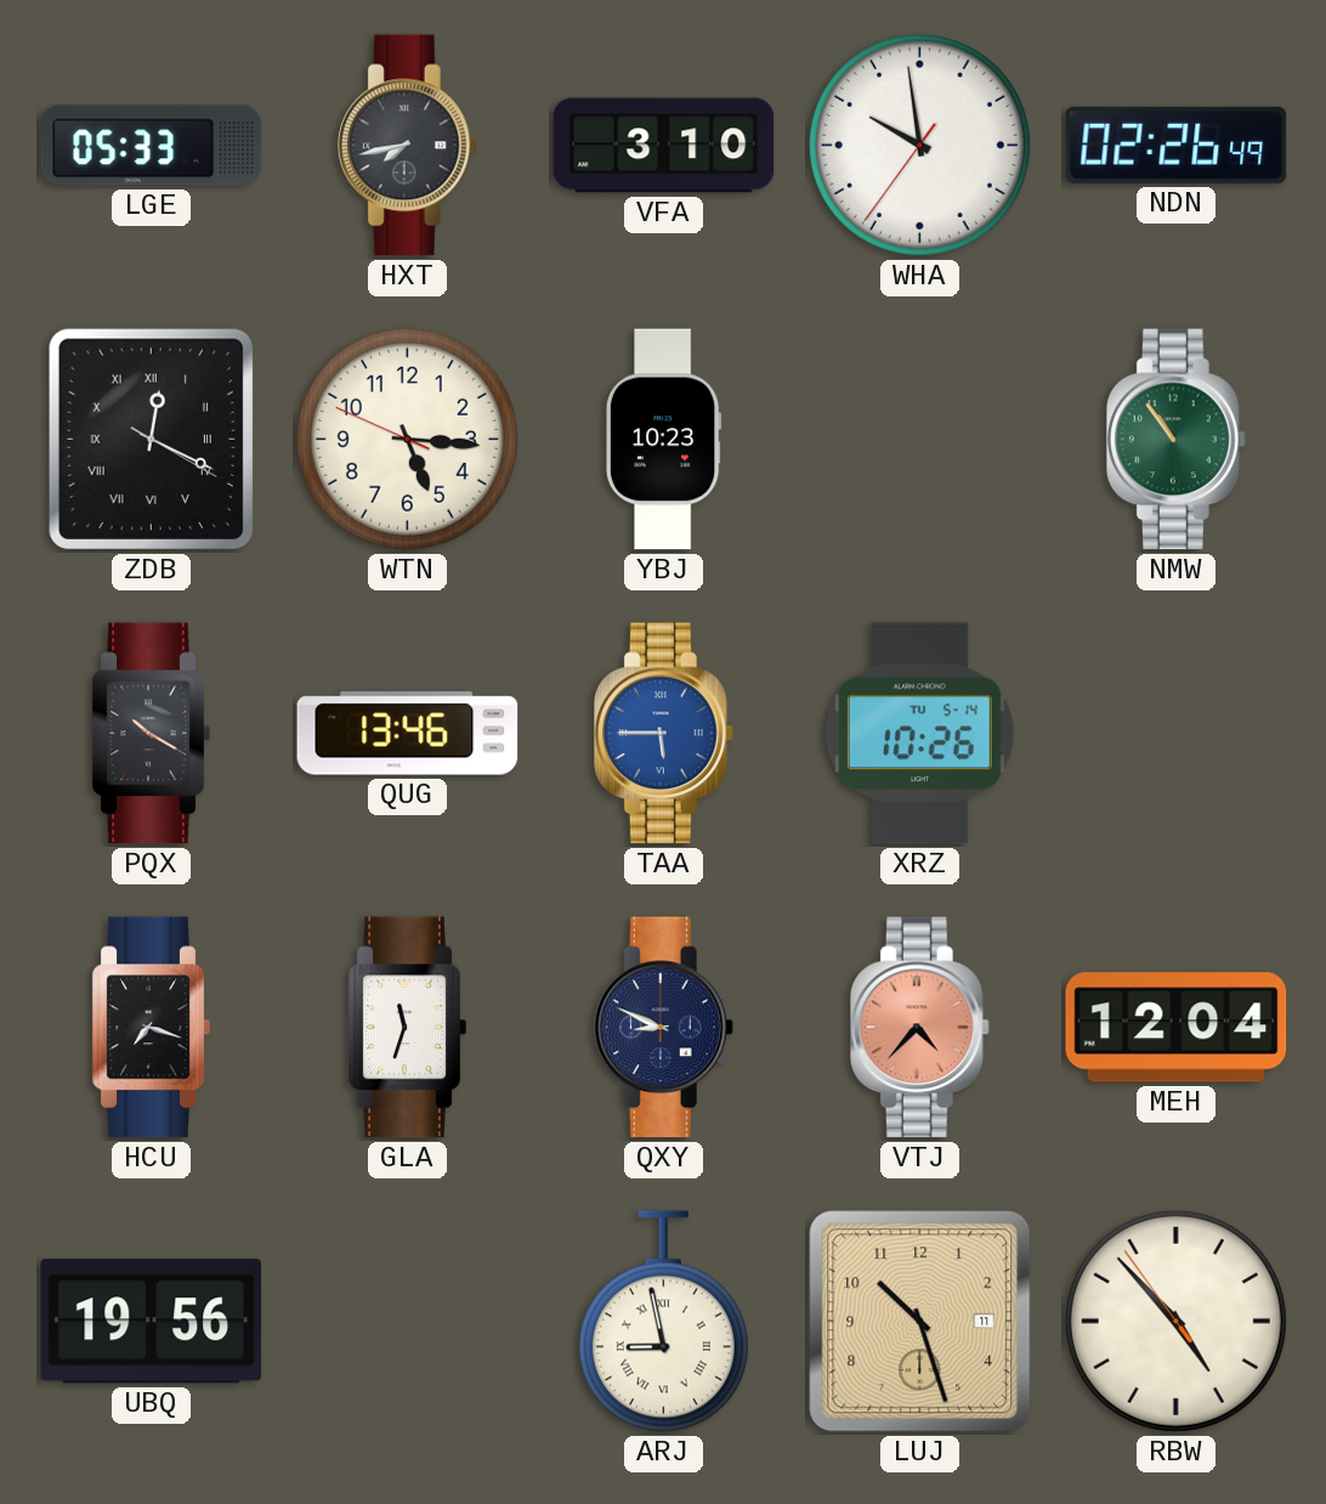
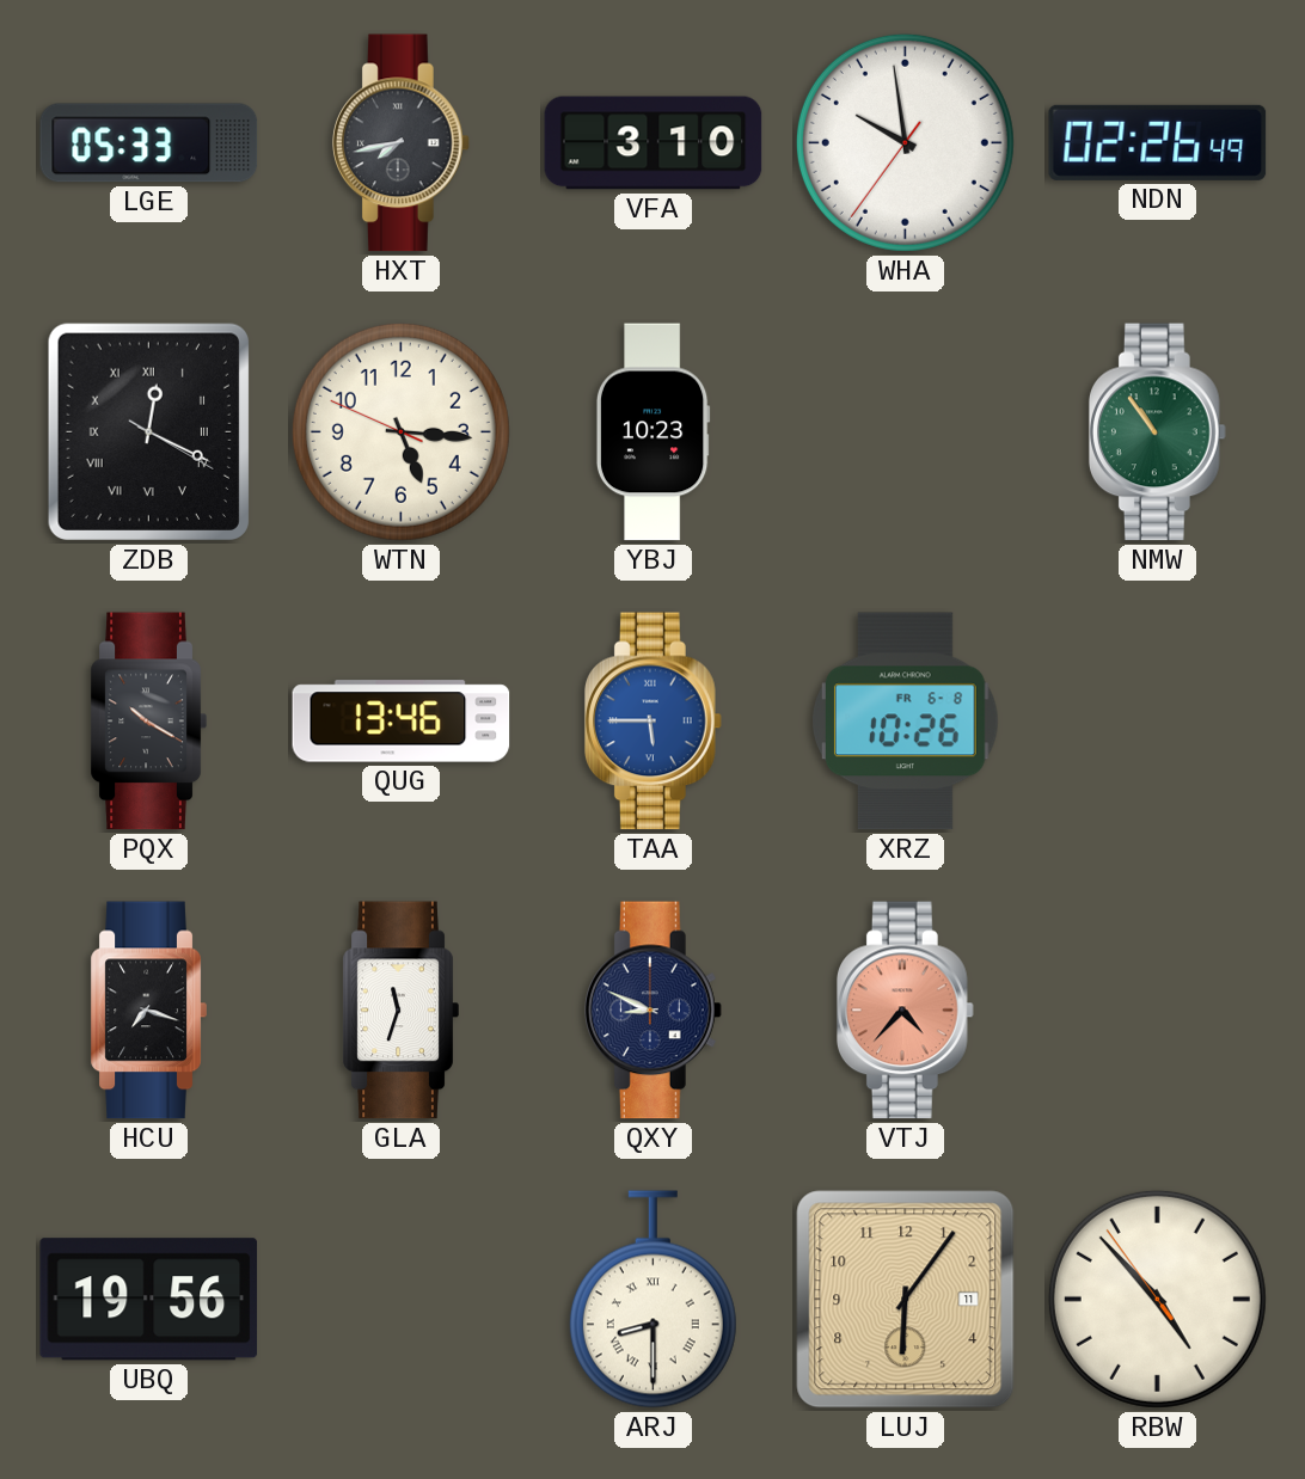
XRZ date: TU 5-14 -> FR 6-8
MEH: 12:04 -> none
ARJ: 8:58 -> 8:30
LUJ: 10:27 -> 6:06
